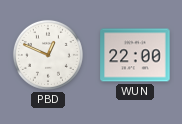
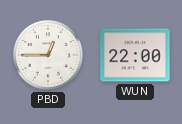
PBD: 12:49 -> 12:45
